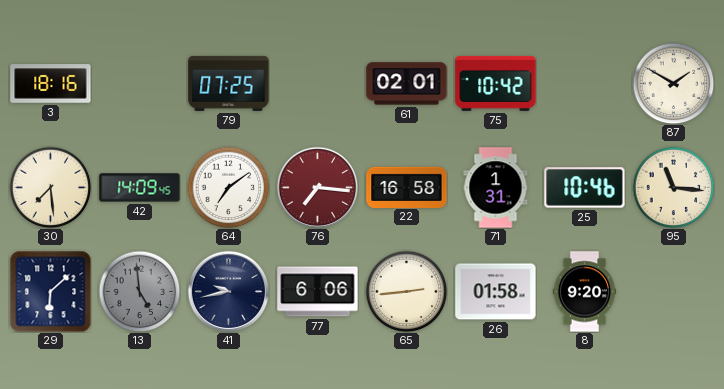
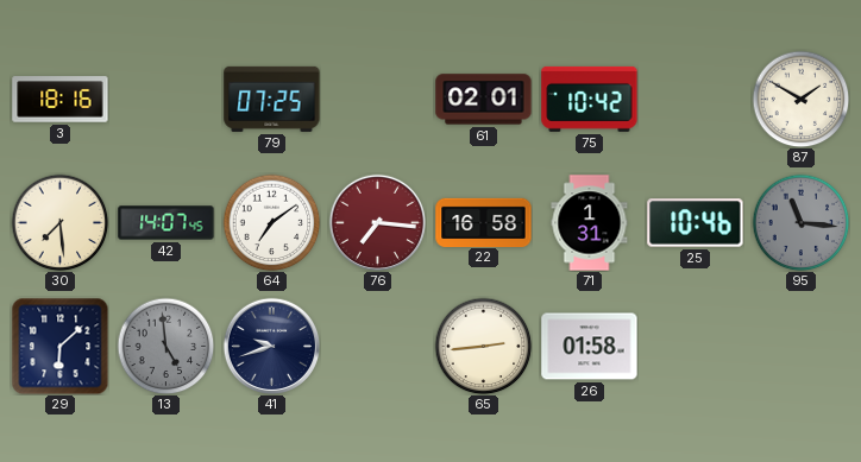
42: 14:09 -> 14:07
95 dial: cream -> grey
41: 9:43 -> 9:42
77: 6:06 -> none
8: 9:20 -> none
